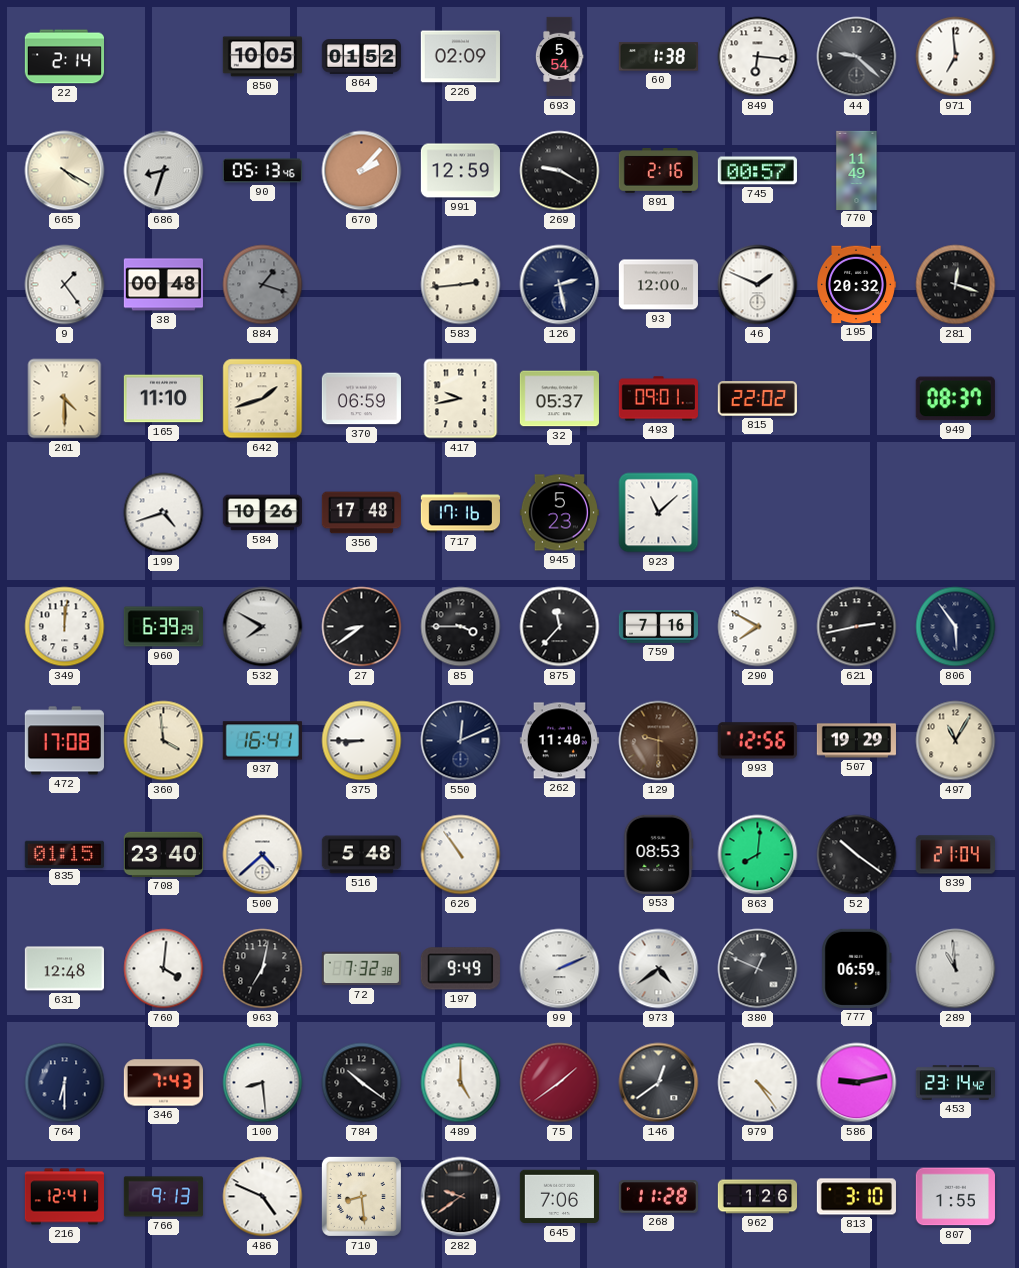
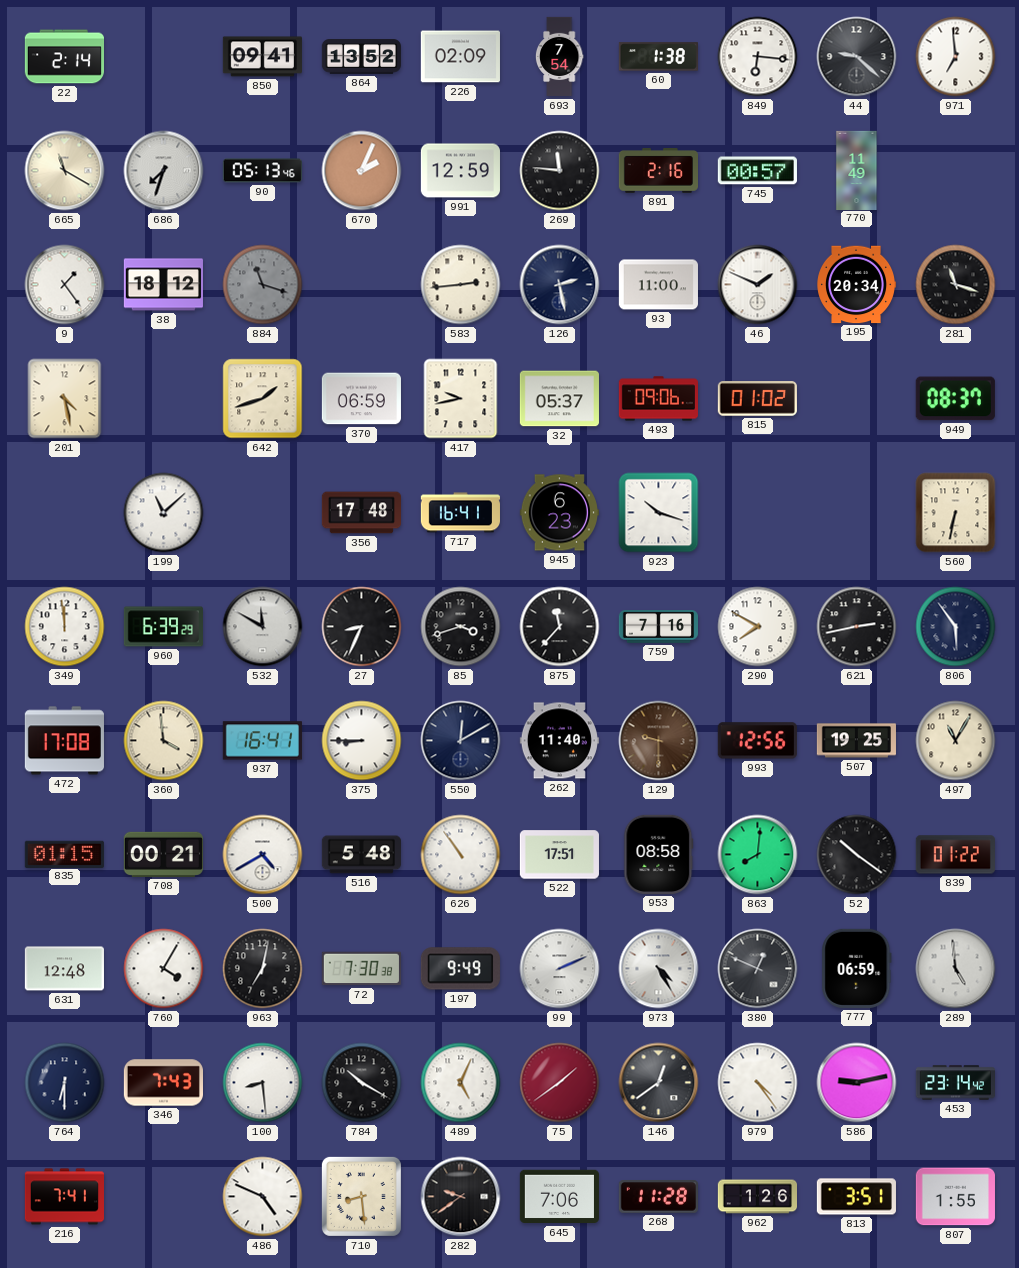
850: 10:05 -> 09:41
864: 01:52 -> 13:52
693: 5:54 -> 7:54
665: 4:20 -> 11:20
686: 8:33 -> 7:33
670: 2:07 -> 2:04
269: 9:20 -> 11:46
38: 00:48 -> 18:12
884: 1:18 -> 11:18
93: 12:00 -> 11:00
195: 20:32 -> 20:34
281: 12:18 -> 11:18
201: 4:30 -> 4:28
165: 11:10 -> none
493: 09:01 -> 09:06
815: 22:02 -> 01:02
199: 4:42 -> 11:08
584: 10:26 -> none
717: 17:16 -> 16:41
945: 5:23 -> 6:23
923: 11:08 -> 10:18
560: none -> 6:32
349: 12:01 -> 11:59
532: 7:50 -> 11:50
27: 8:39 -> 8:34
85: 3:45 -> 3:42
550: 12:11 -> 12:10
507: 19:29 -> 19:25
708: 23:40 -> 00:21
500: 4:38 -> 4:40
522: none -> 17:51
953: 08:53 -> 08:58
839: 21:04 -> 01:22
760: 4:01 -> 4:05
72: 7:32 -> 7:30
973: 4:39 -> 4:25
289: 10:59 -> 4:59
784: 10:21 -> 10:20
489: 5:00 -> 5:04
216: 12:41 -> 7:41
766: 9:13 -> none
813: 3:10 -> 3:51
